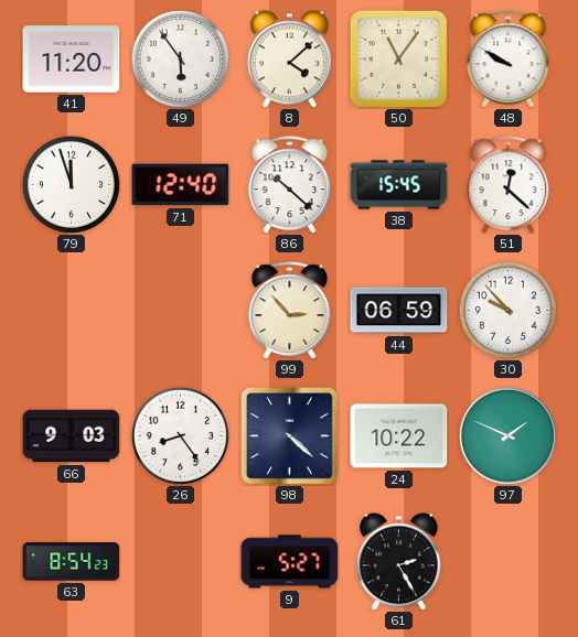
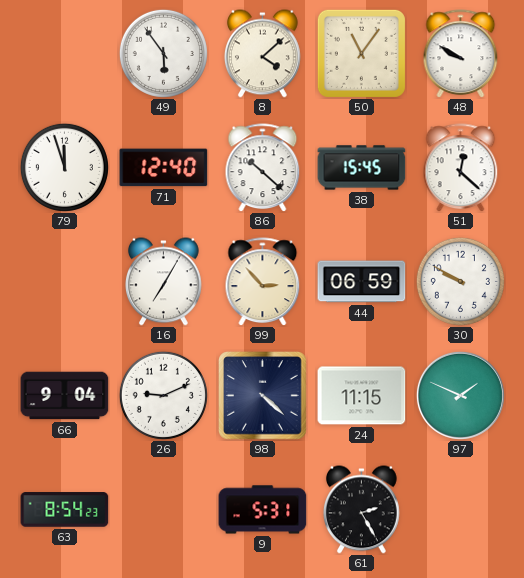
41: 11:20 -> none
16: none -> 7:05
30: 9:53 -> 9:50
66: 9:03 -> 9:04
26: 8:24 -> 9:11
24: 10:22 -> 11:15
9: 5:27 -> 5:31
